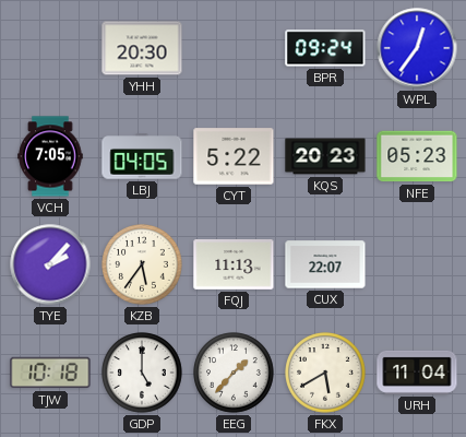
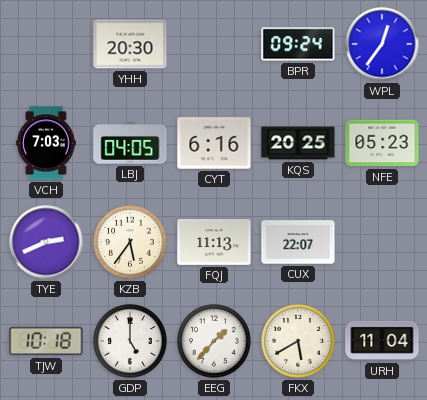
VCH: 7:05 -> 7:03
CYT: 5:22 -> 6:16
KQS: 20:23 -> 20:25
TYE: 2:07 -> 2:41
